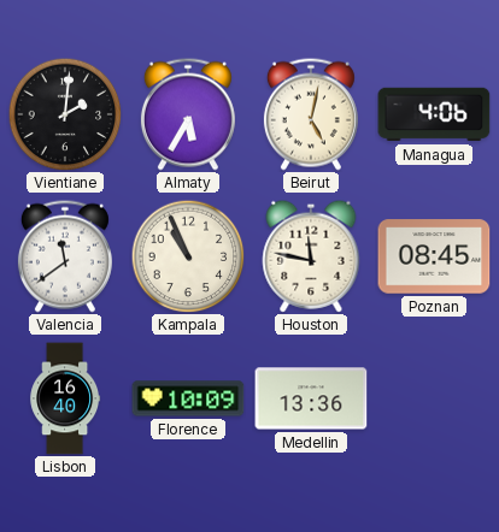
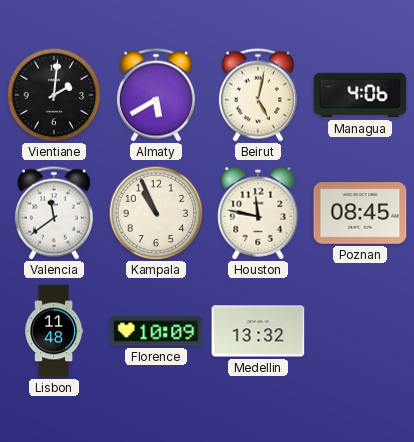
Almaty: 5:35 -> 5:40
Lisbon: 16:40 -> 11:48
Medellin: 13:36 -> 13:32
